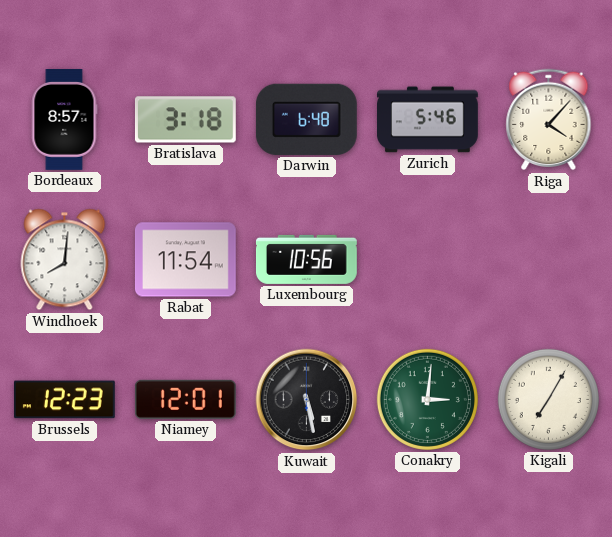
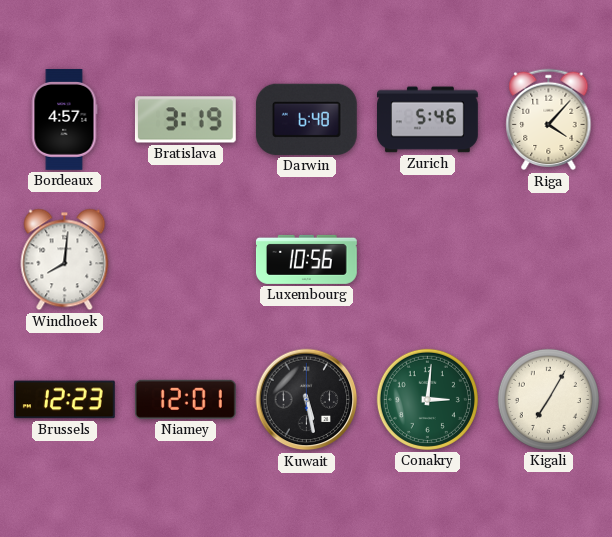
Bordeaux: 8:57 -> 4:57
Bratislava: 3:18 -> 3:19
Rabat: 11:54 -> none
